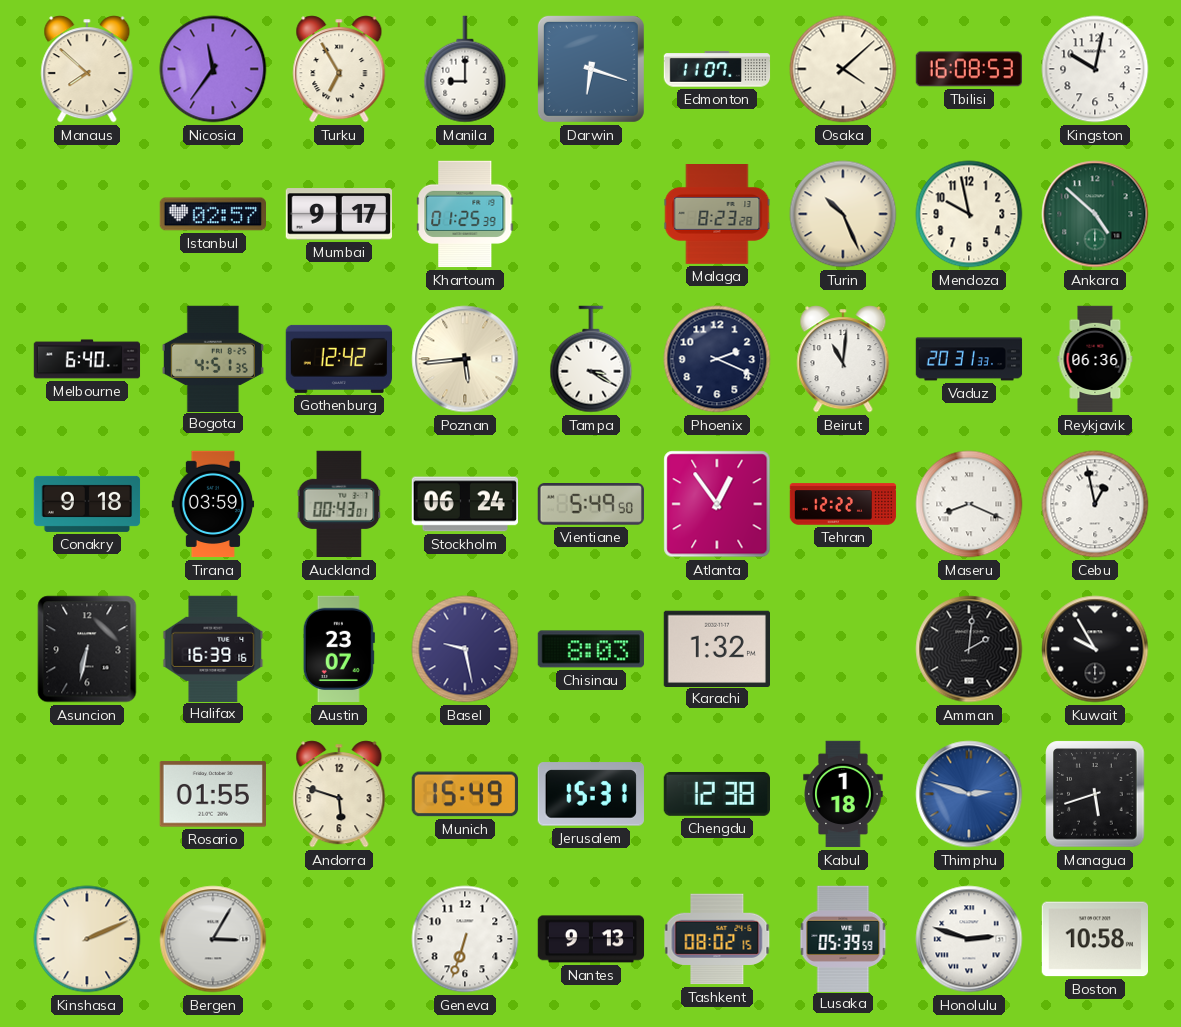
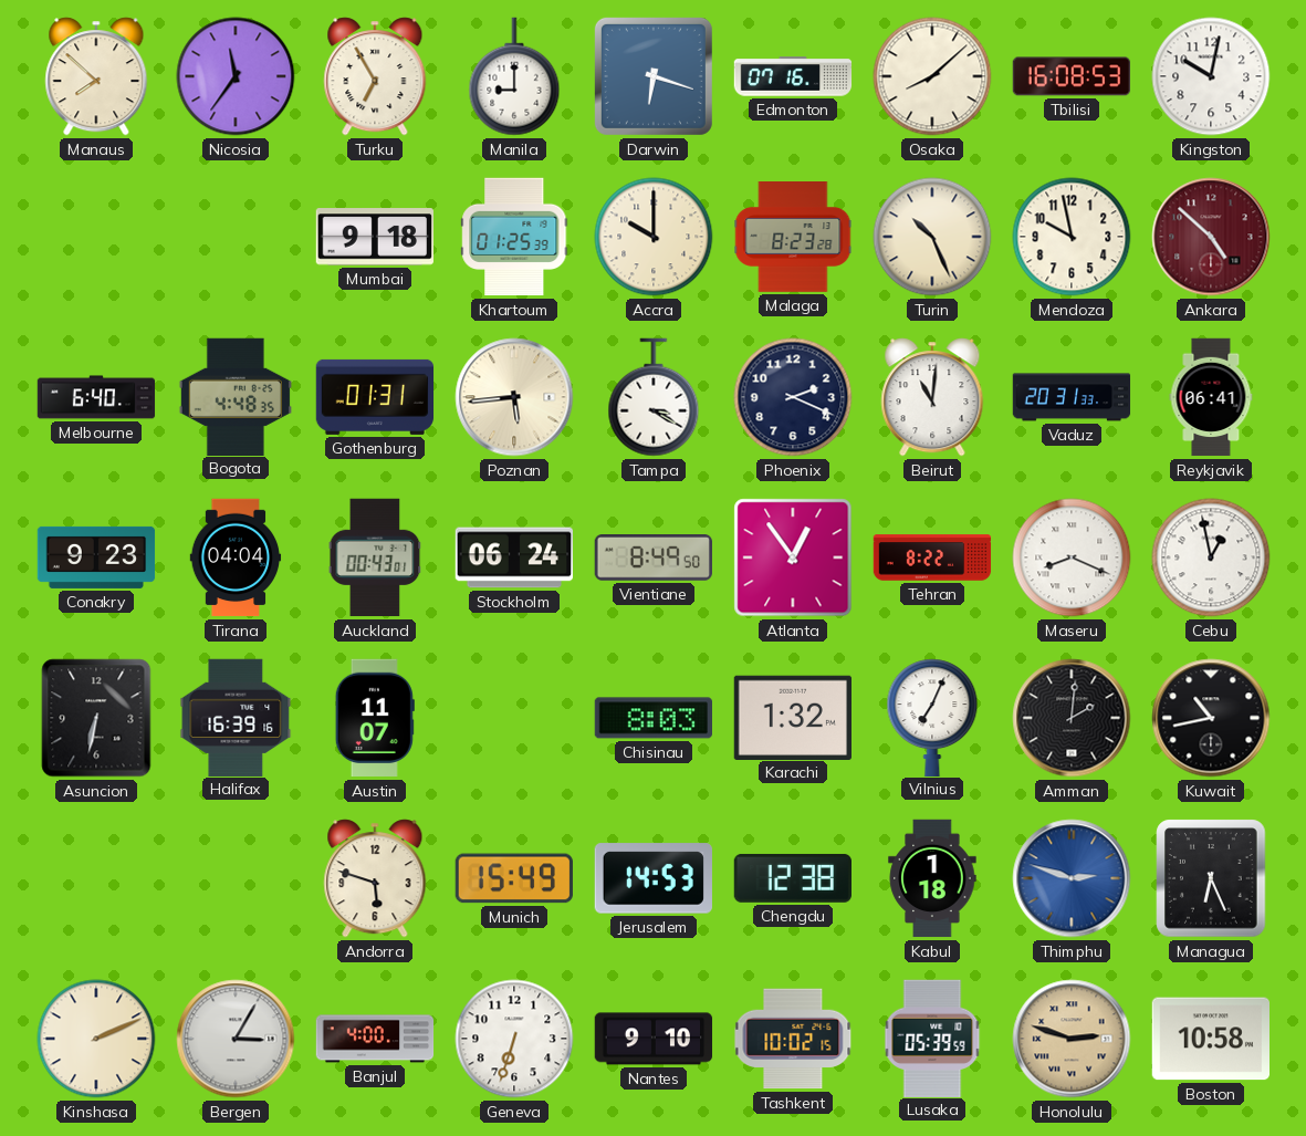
Edmonton: 11:07 -> 07:16
Osaka: 4:08 -> 8:08
Istanbul: 02:57 -> none
Mumbai: 9:17 -> 9:18
Accra: none -> 10:00
Ankara dial: green -> burgundy
Bogota: 4:51 -> 4:48
Gothenburg: 12:42 -> 01:31
Reykjavik: 06:36 -> 06:41
Conakry: 9:18 -> 9:23
Tirana: 03:59 -> 04:04
Vientiane: 5:49 -> 8:49
Tehran: 12:22 -> 8:22
Austin: 23:07 -> 11:07
Basel: 9:28 -> none
Vilnius: none -> 7:04
Kuwait: 9:55 -> 10:43
Rosario: 01:55 -> none
Jerusalem: 15:31 -> 14:53
Managua: 5:42 -> 6:26
Banjul: none -> 4:00
Nantes: 9:13 -> 9:10
Tashkent: 08:02 -> 10:02
Honolulu dial: white -> champagne
